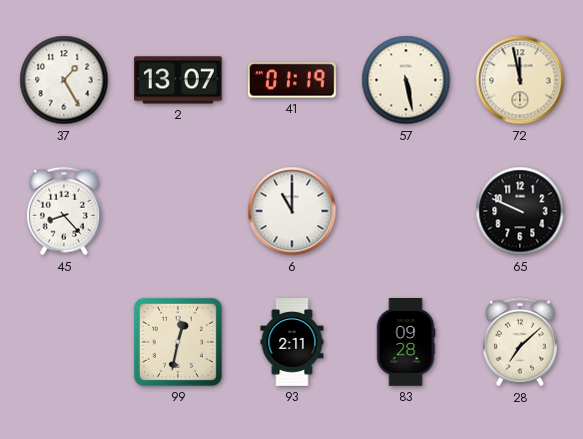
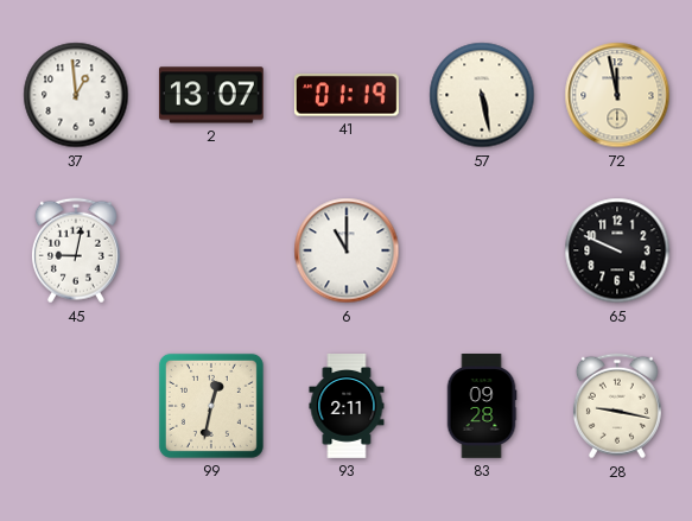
37: 1:25 -> 12:59
45: 8:23 -> 9:02
28: 7:08 -> 9:17
